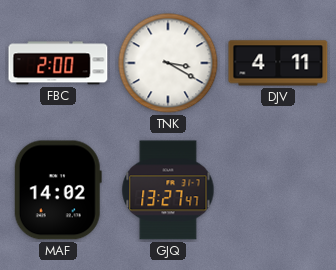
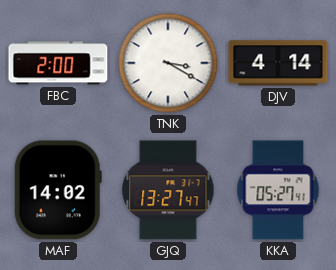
DJV: 4:11 -> 4:14
KKA: none -> 05:27
